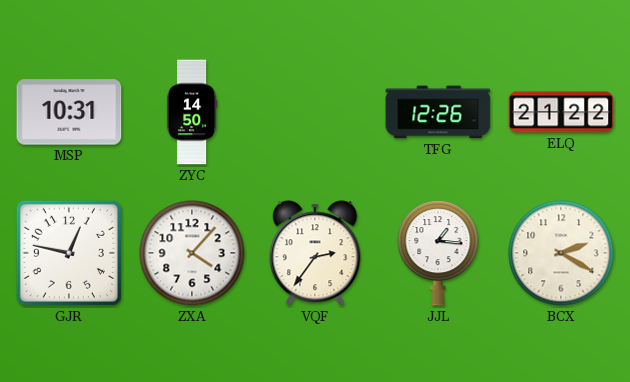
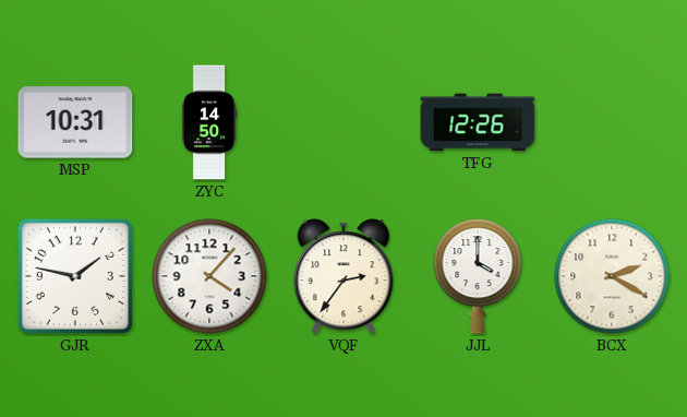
ELQ: 21:22 -> none
GJR: 12:47 -> 1:47
JJL: 1:16 -> 4:00
